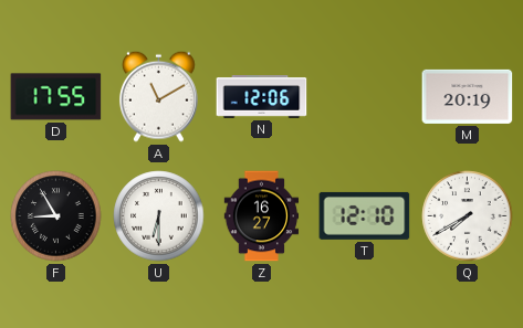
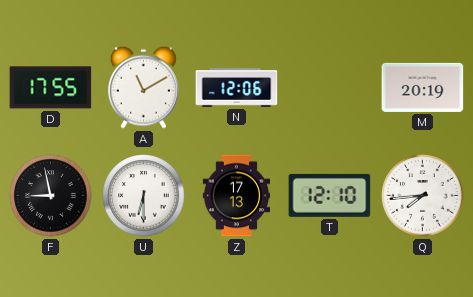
F: 8:55 -> 8:58
Z: 16:27 -> 17:13
Q: 7:40 -> 7:44
